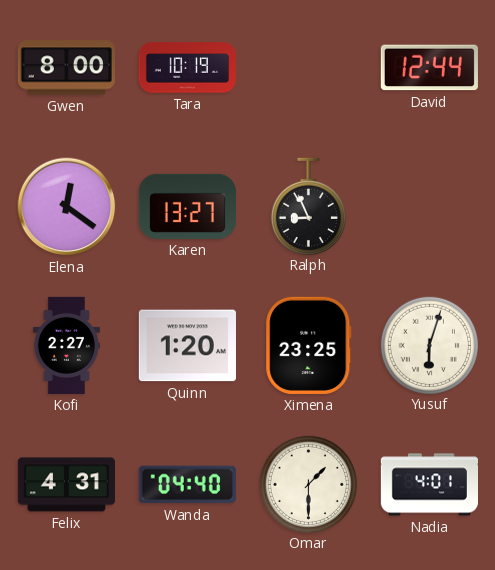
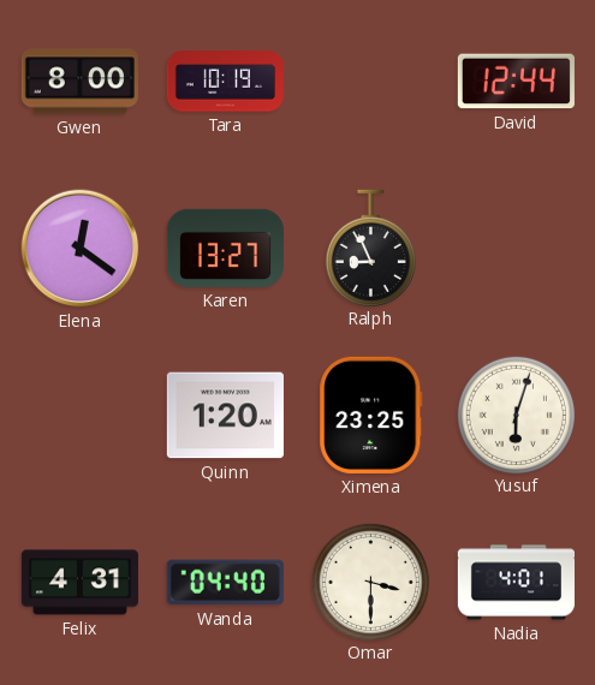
Kofi: 2:27 -> none
Omar: 1:30 -> 3:30
